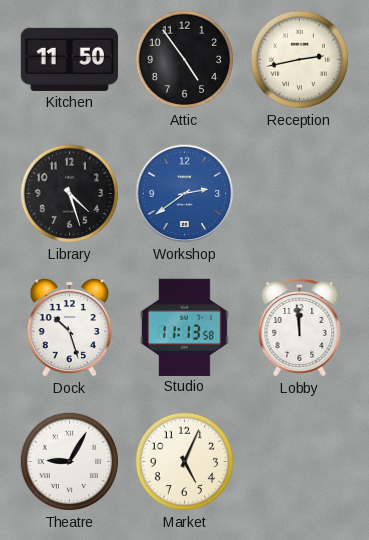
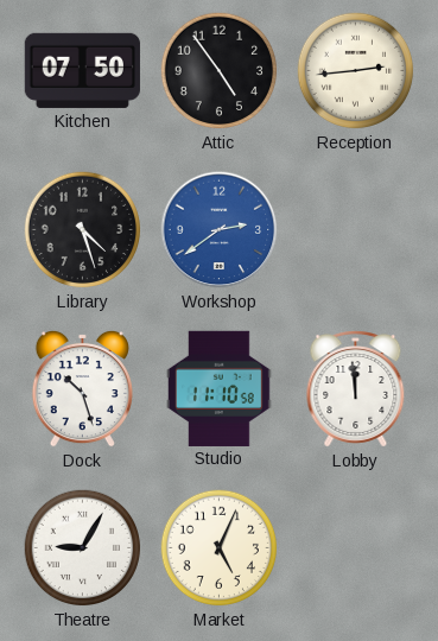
Kitchen: 11:50 -> 07:50
Reception: 2:43 -> 2:44
Studio: 11:13 -> 11:10
